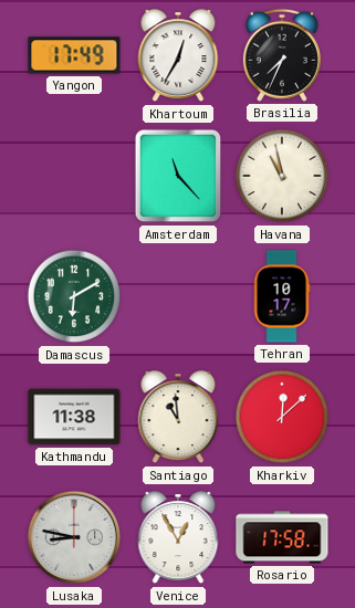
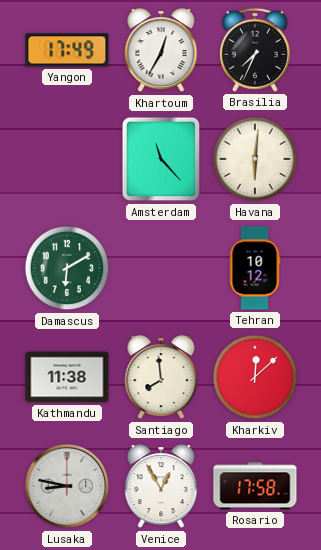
Havana: 10:58 -> 6:01
Tehran: 10:17 -> 10:12
Santiago: 10:59 -> 7:59
